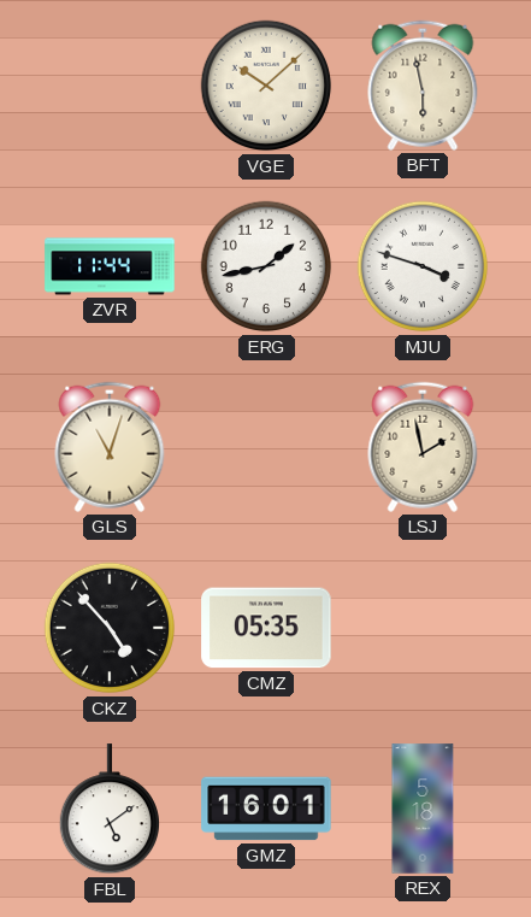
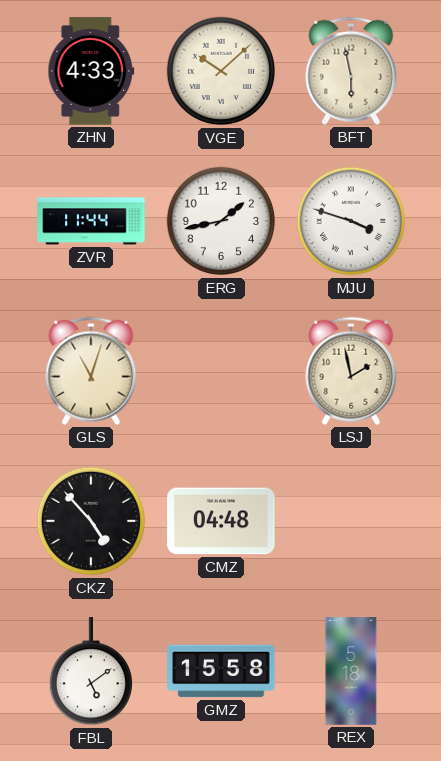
ZHN: none -> 4:33
CMZ: 05:35 -> 04:48
GMZ: 16:01 -> 15:58
